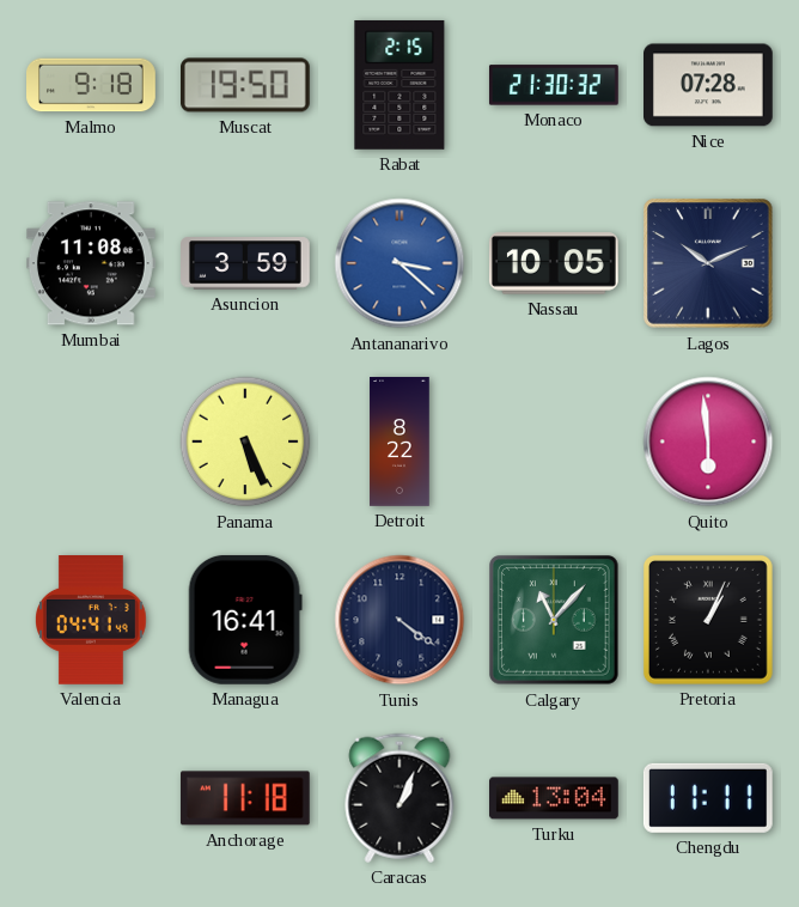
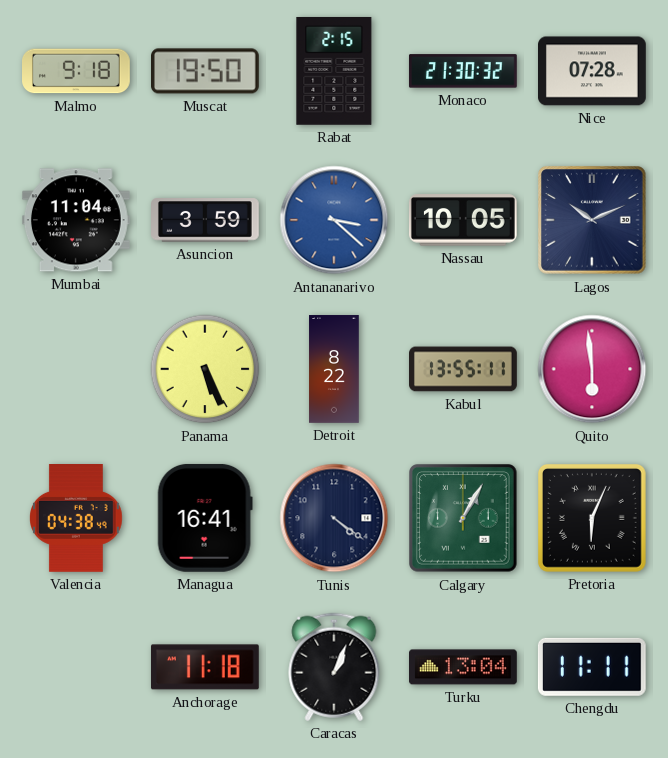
Mumbai: 11:08 -> 11:04
Kabul: none -> 13:55
Valencia: 04:41 -> 04:38
Calgary: 11:07 -> 1:05
Pretoria: 1:04 -> 6:04
